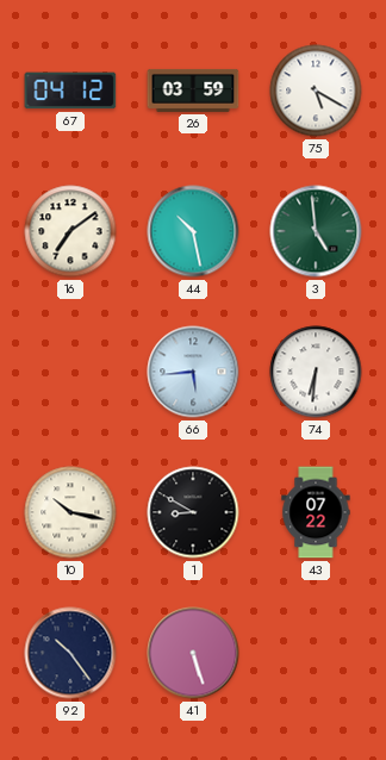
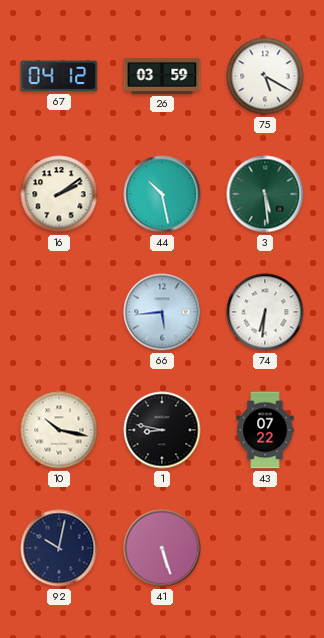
16: 7:09 -> 2:09
3: 4:59 -> 5:29
1: 8:50 -> 8:47
92: 10:24 -> 10:02
